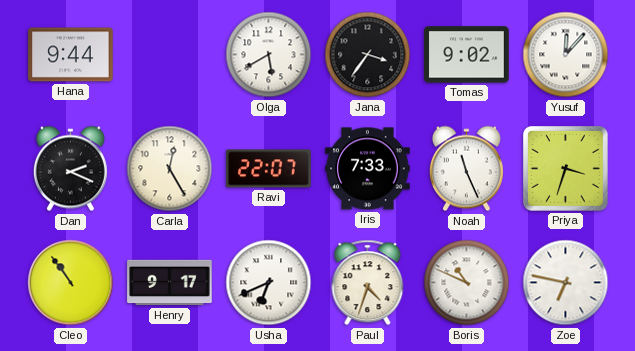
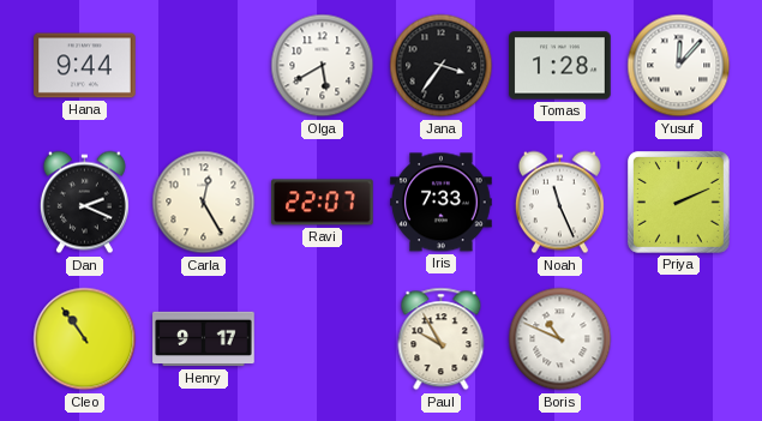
Tomas: 9:02 -> 1:28
Priya: 3:33 -> 2:11
Usha: 6:41 -> none
Paul: 4:33 -> 9:55
Zoe: 6:47 -> none
